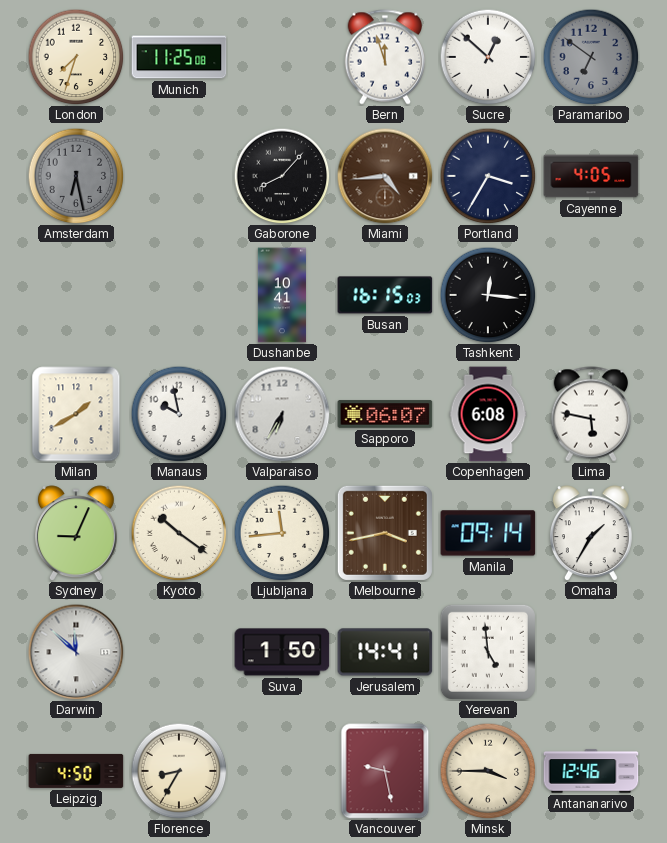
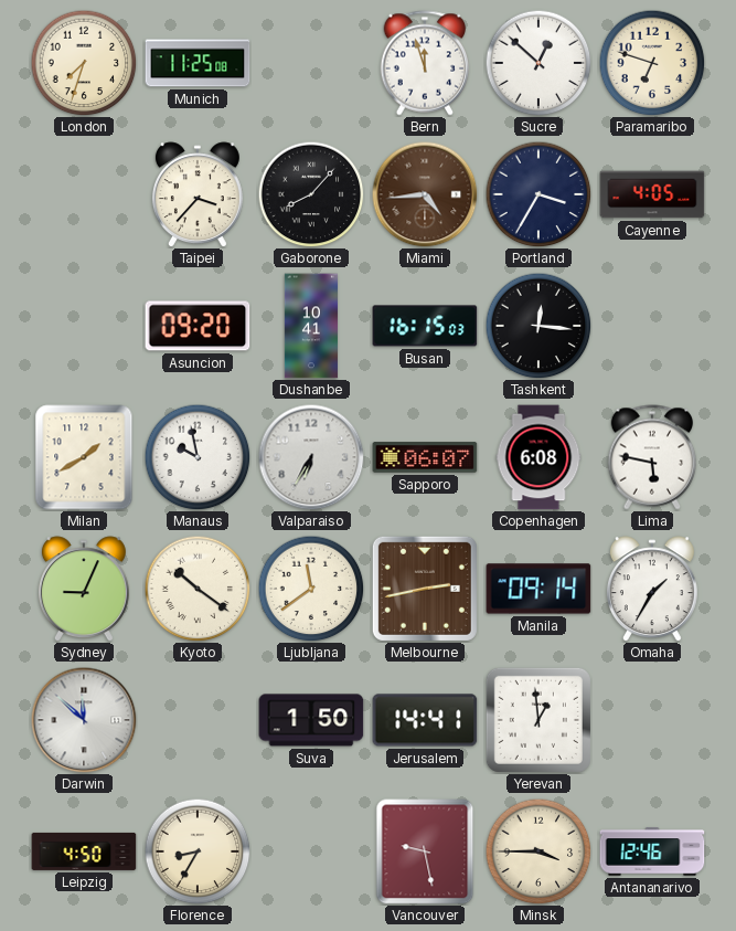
Paramaribo: 6:51 -> 6:48
Paramaribo dial: grey -> cream
Amsterdam: 6:28 -> none
Taipei: none -> 3:37
Asuncion: none -> 09:20
Ljubljana: 11:44 -> 11:39
Melbourne: 3:43 -> 2:43
Yerevan: 4:59 -> 12:59
